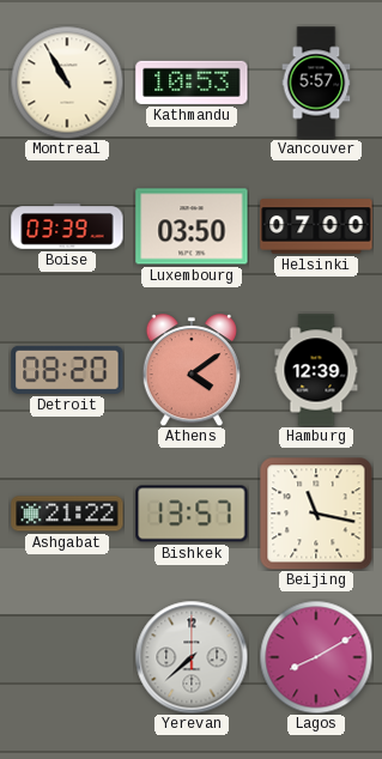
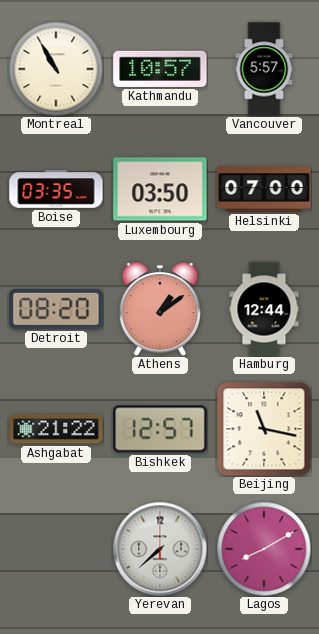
Kathmandu: 10:53 -> 10:57
Boise: 03:39 -> 03:35
Athens: 4:09 -> 1:09
Hamburg: 12:39 -> 12:44
Bishkek: 13:57 -> 12:57
